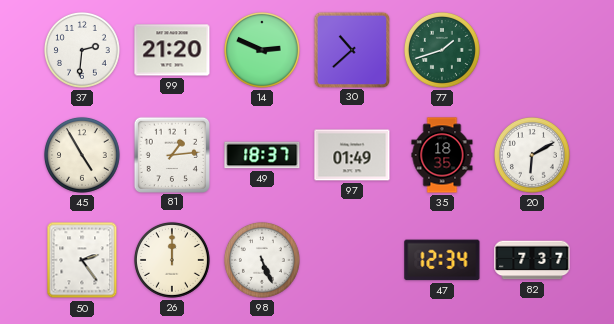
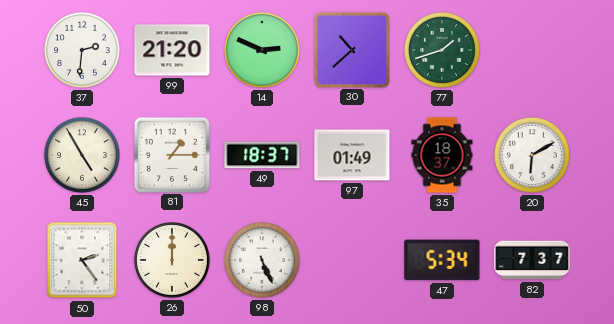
81: 1:14 -> 1:15
35: 18:35 -> 18:37
47: 12:34 -> 5:34
